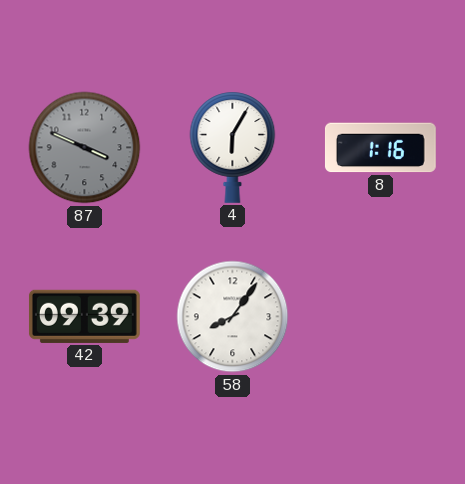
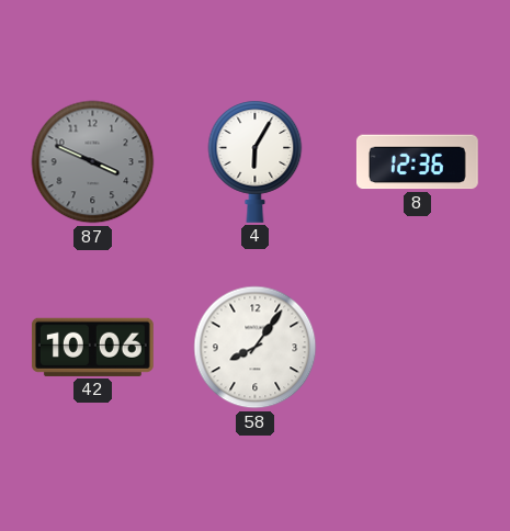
8: 1:16 -> 12:36
42: 09:39 -> 10:06
